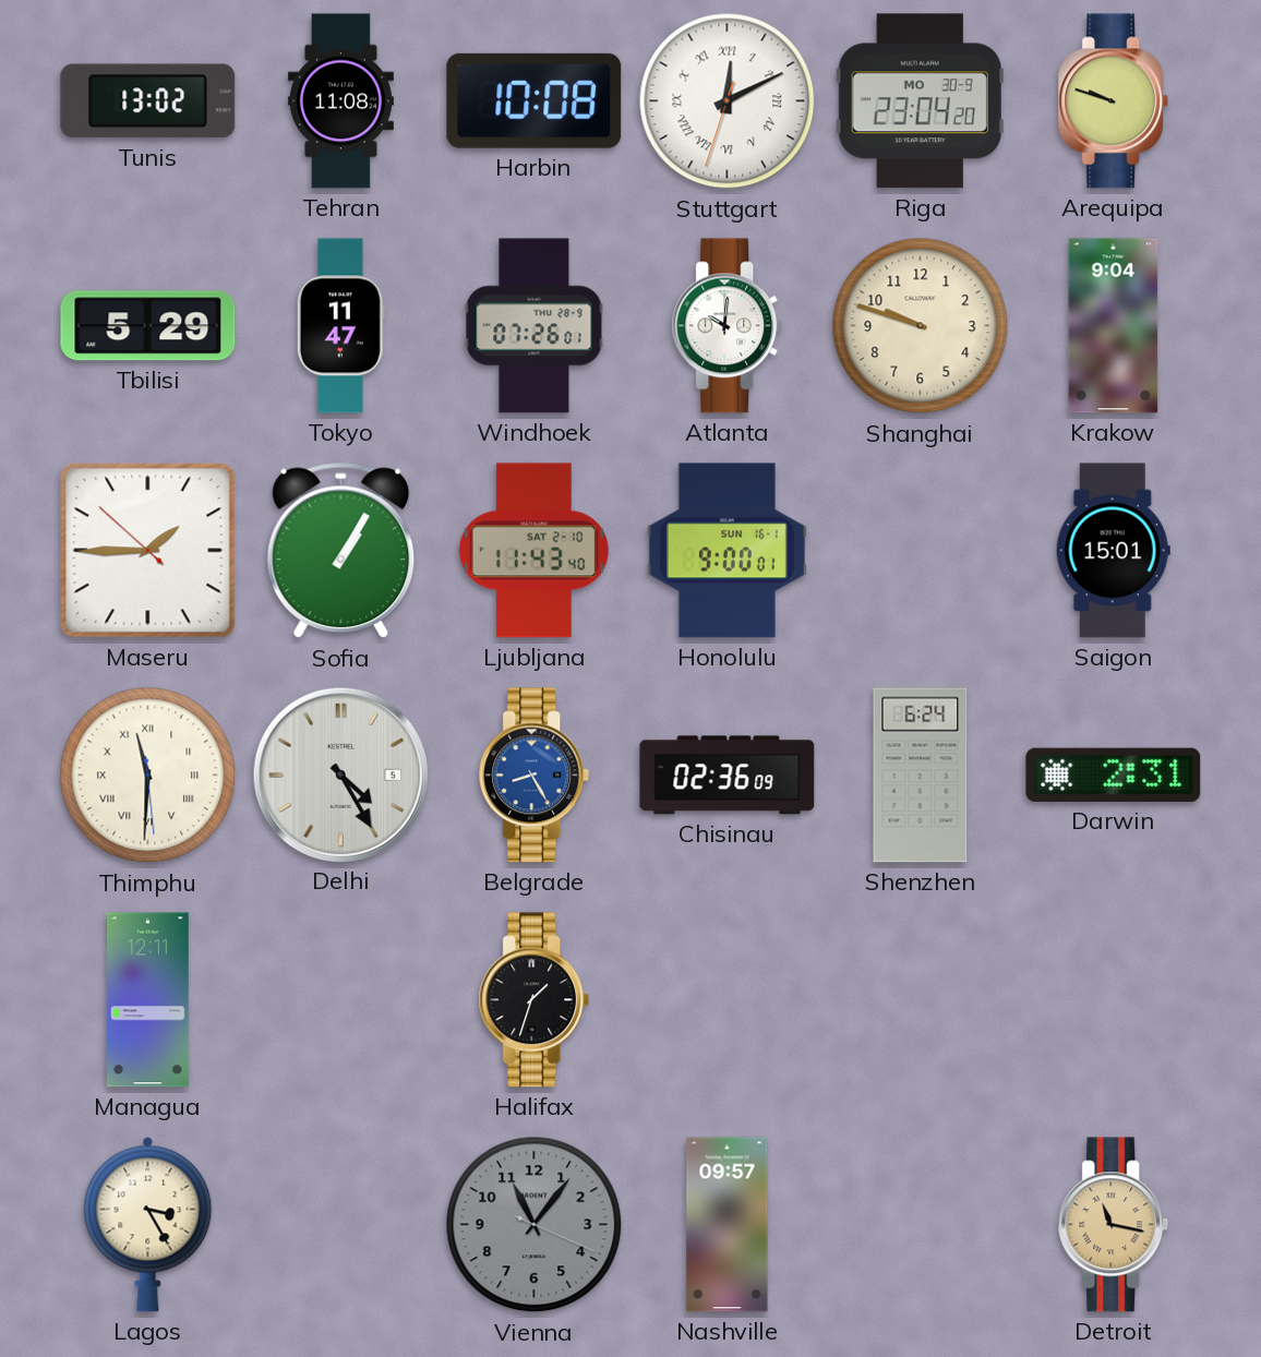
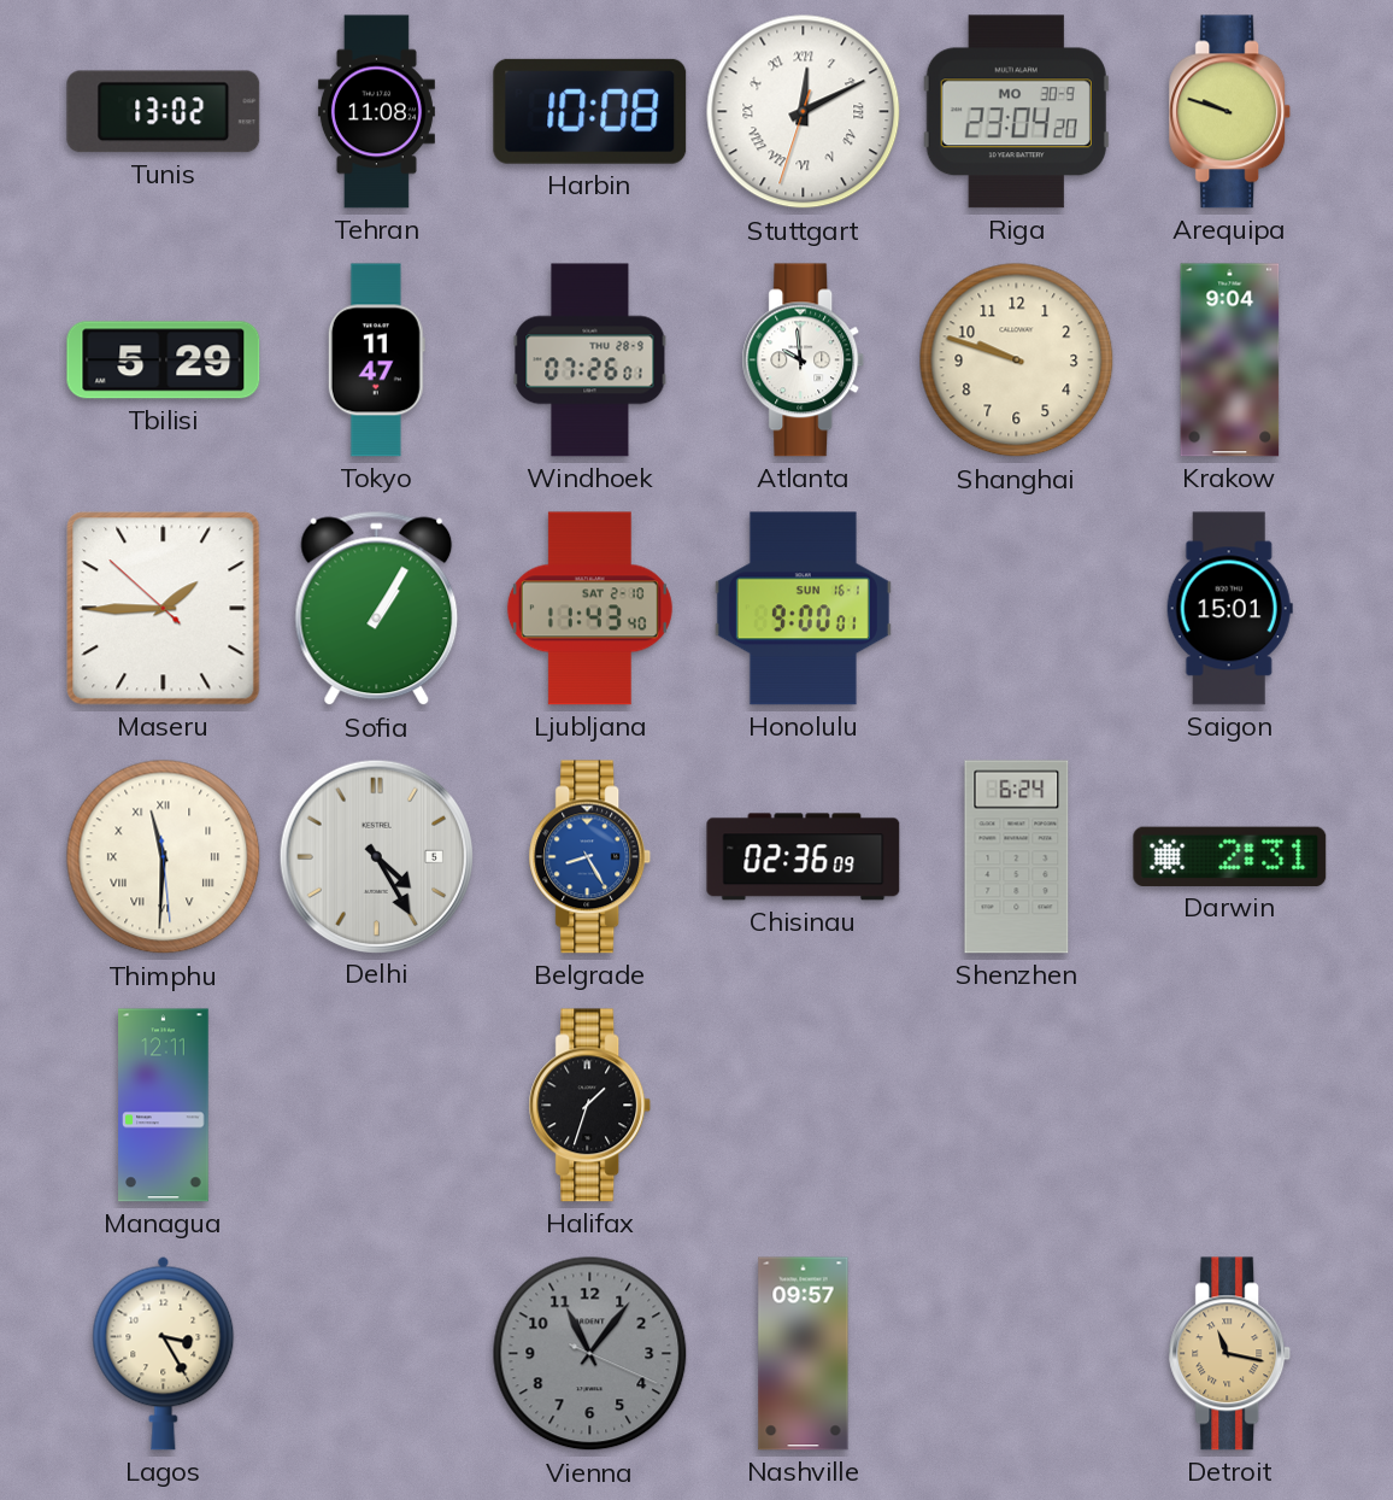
Atlanta: 10:01 -> 9:59
